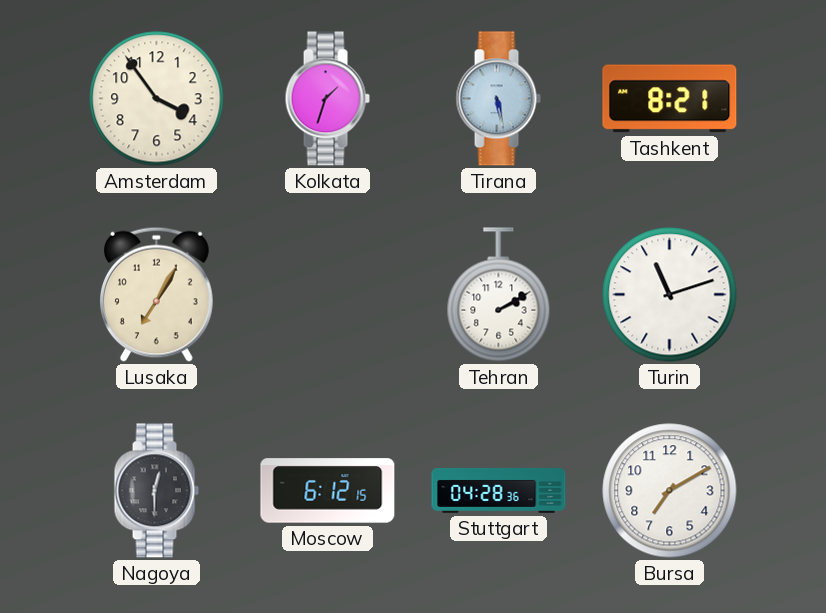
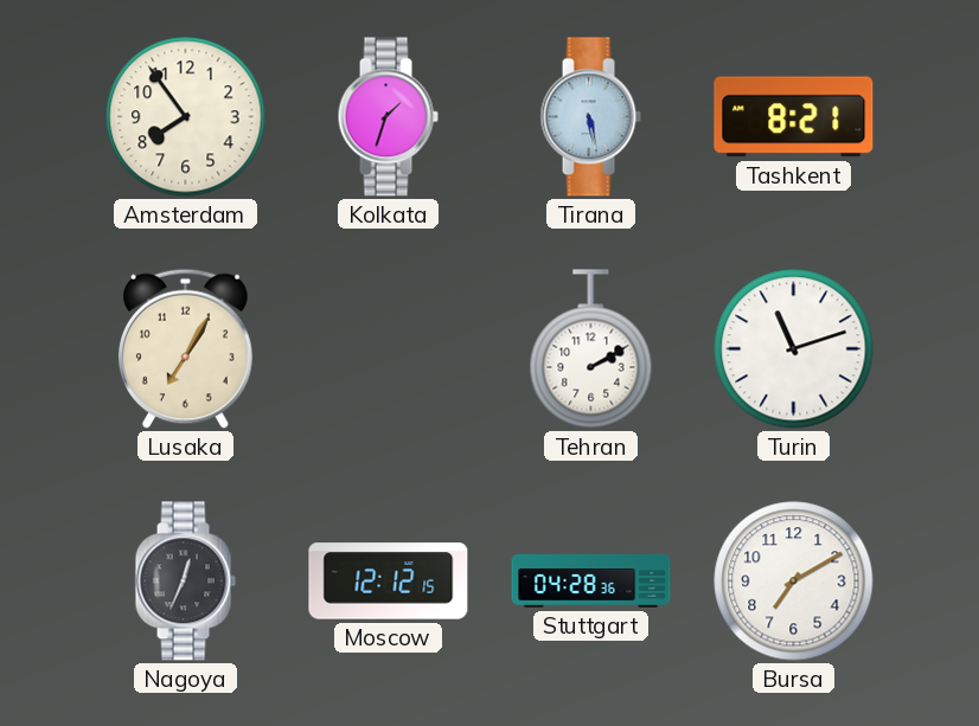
Amsterdam: 3:54 -> 7:54
Nagoya: 12:30 -> 12:34
Moscow: 6:12 -> 12:12
